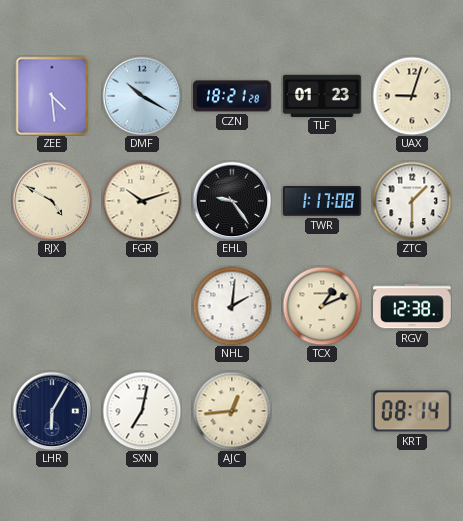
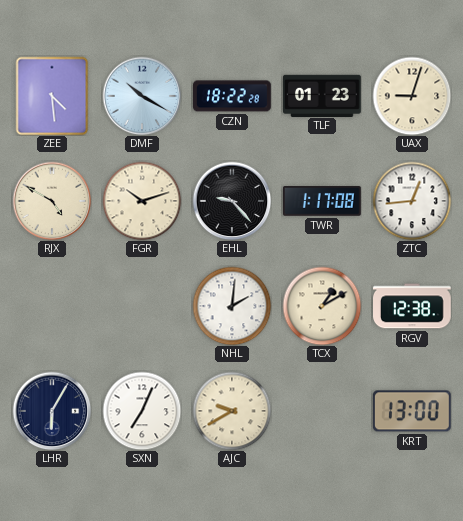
CZN: 18:21 -> 18:22
EHL: 9:24 -> 9:23
ZTC: 1:30 -> 12:44
TCX: 1:11 -> 1:10
SXN: 7:02 -> 7:04
AJC: 12:44 -> 9:40
KRT: 08:14 -> 13:00
